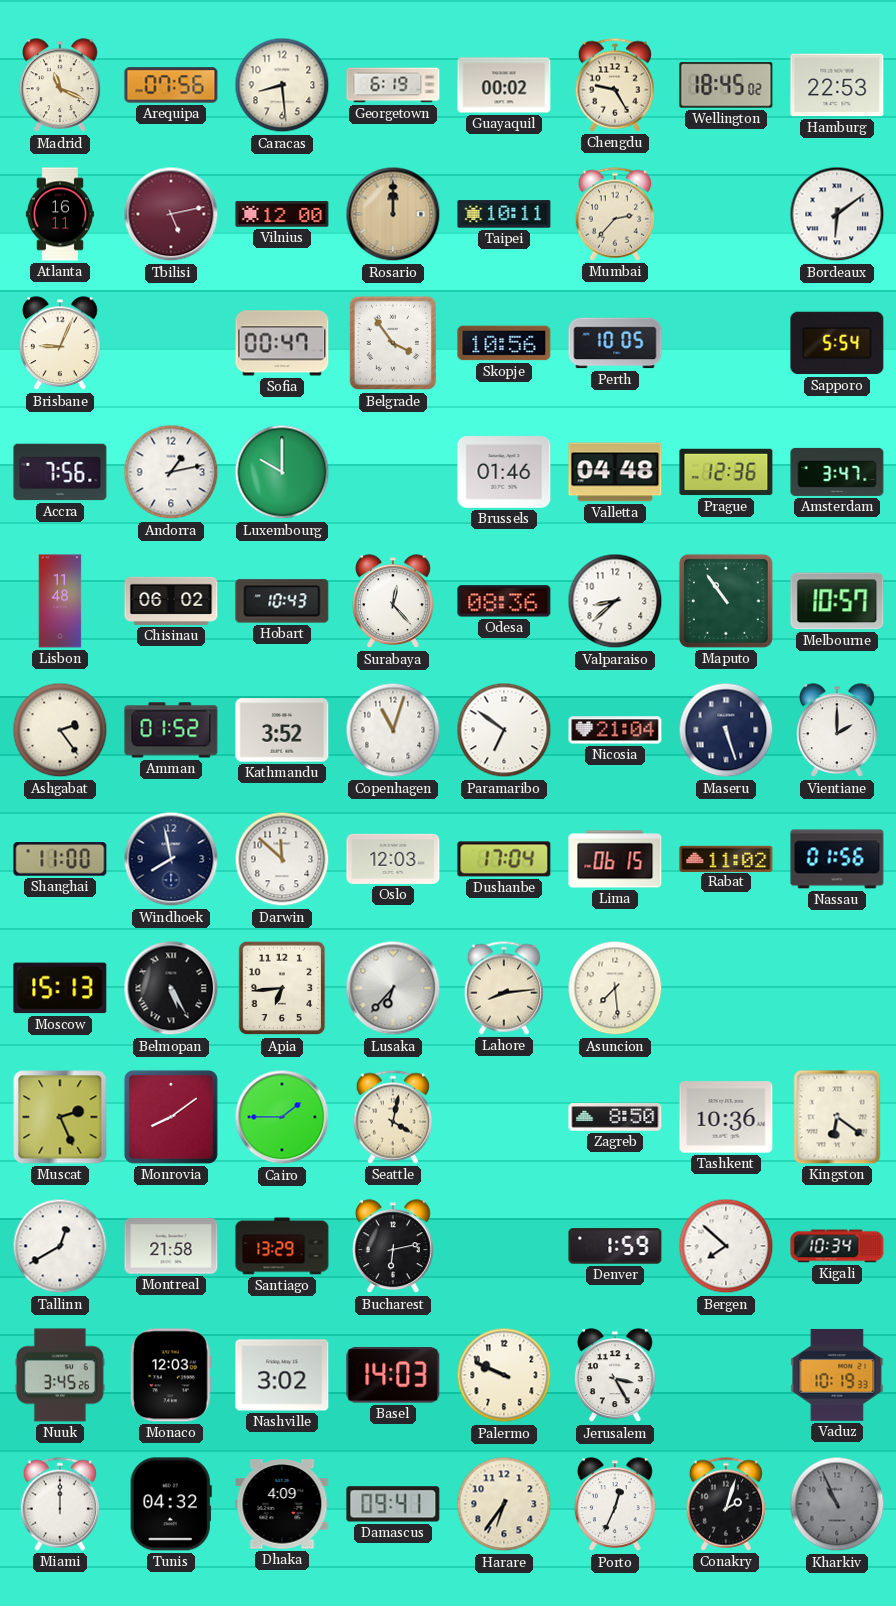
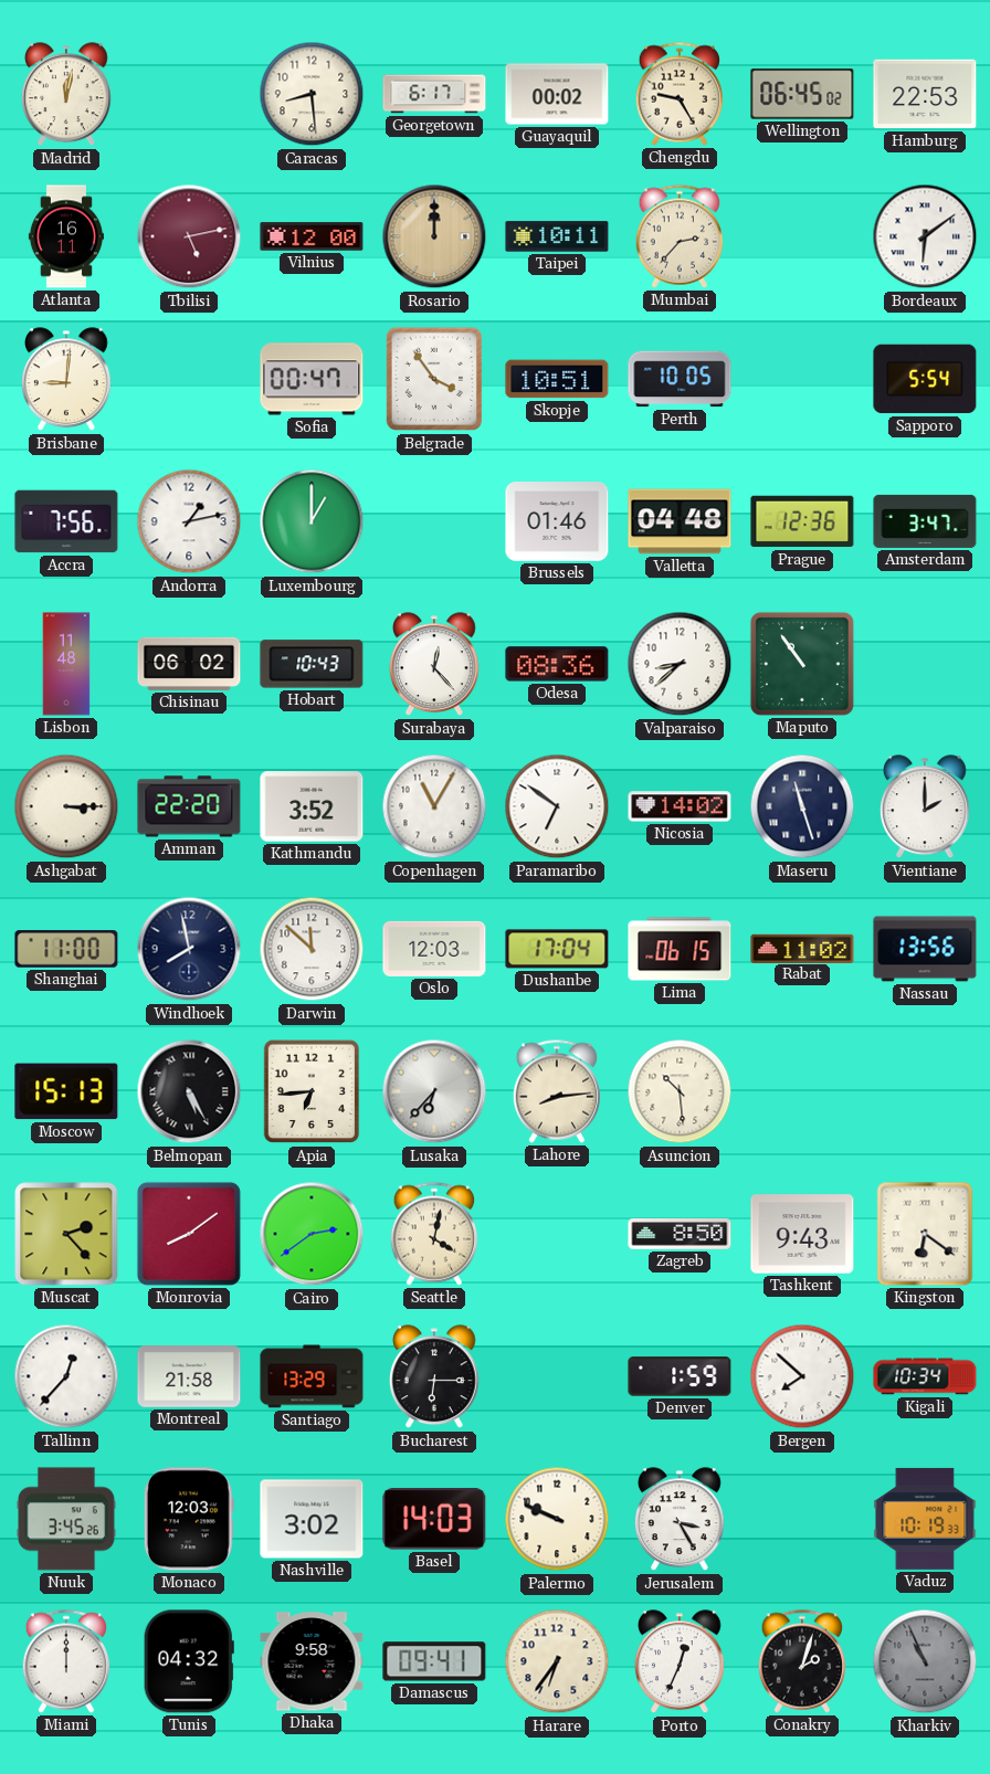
Madrid: 11:19 -> 12:02
Arequipa: 07:56 -> none
Georgetown: 6:19 -> 6:17
Wellington: 18:45 -> 06:45
Brisbane: 9:04 -> 9:01
Skopje: 10:56 -> 10:51
Luxembourg: 10:00 -> 1:00
Melbourne: 10:57 -> none
Ashgabat: 2:24 -> 3:15
Amman: 01:52 -> 22:20
Copenhagen: 11:03 -> 11:05
Nicosia: 21:04 -> 14:02
Maseru: 5:27 -> 11:27
Nassau: 01:56 -> 13:56
Asuncion: 7:29 -> 10:29
Muscat: 2:26 -> 2:23
Cairo: 1:45 -> 2:39
Tashkent: 10:36 -> 9:43
Tallinn: 12:40 -> 12:37
Bucharest: 6:13 -> 6:15
Dhaka: 4:09 -> 9:58
